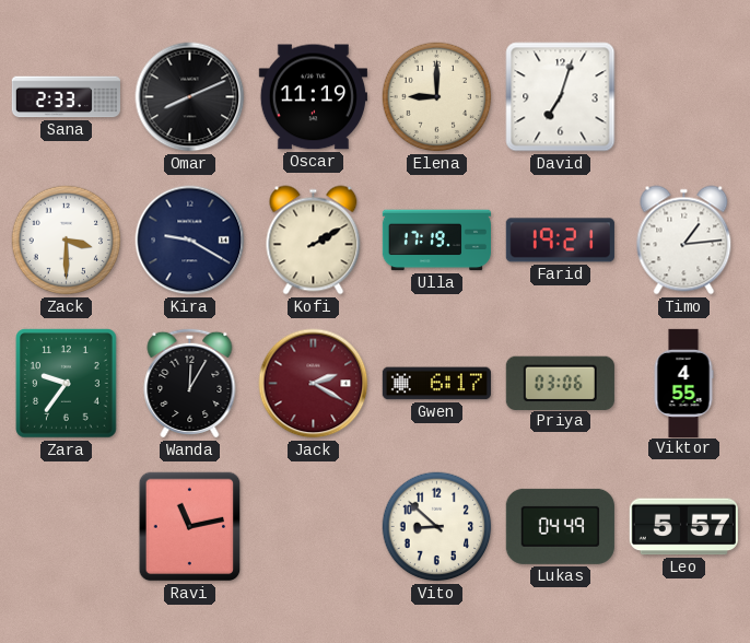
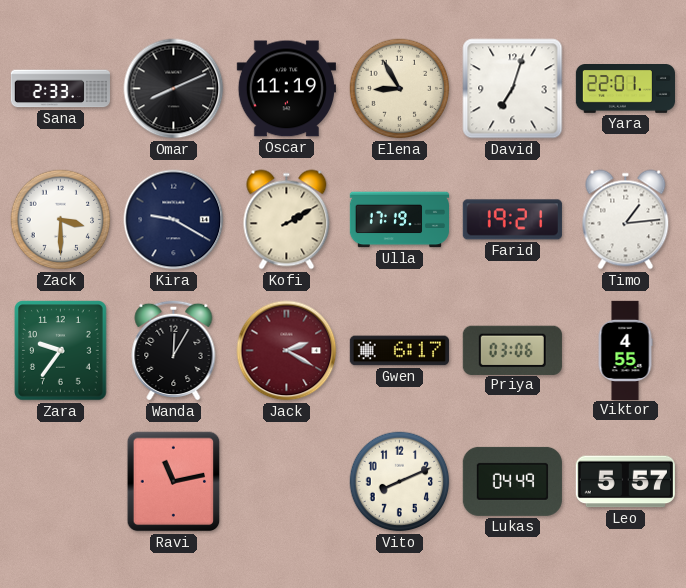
Elena: 9:00 -> 8:55
Yara: none -> 22:01
Vito: 8:52 -> 8:11
